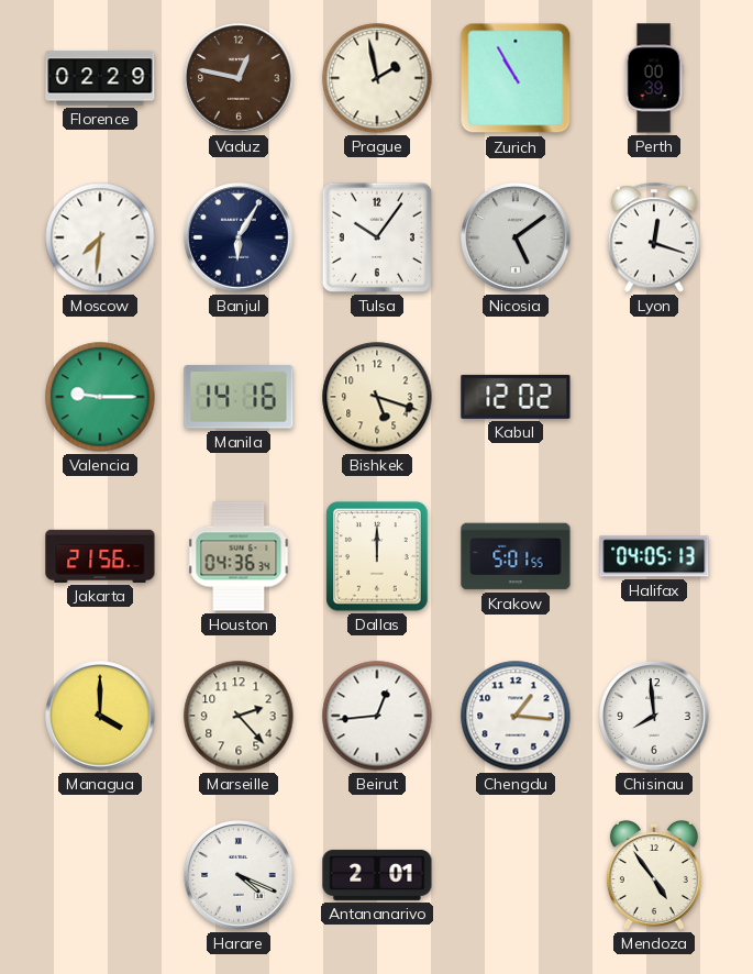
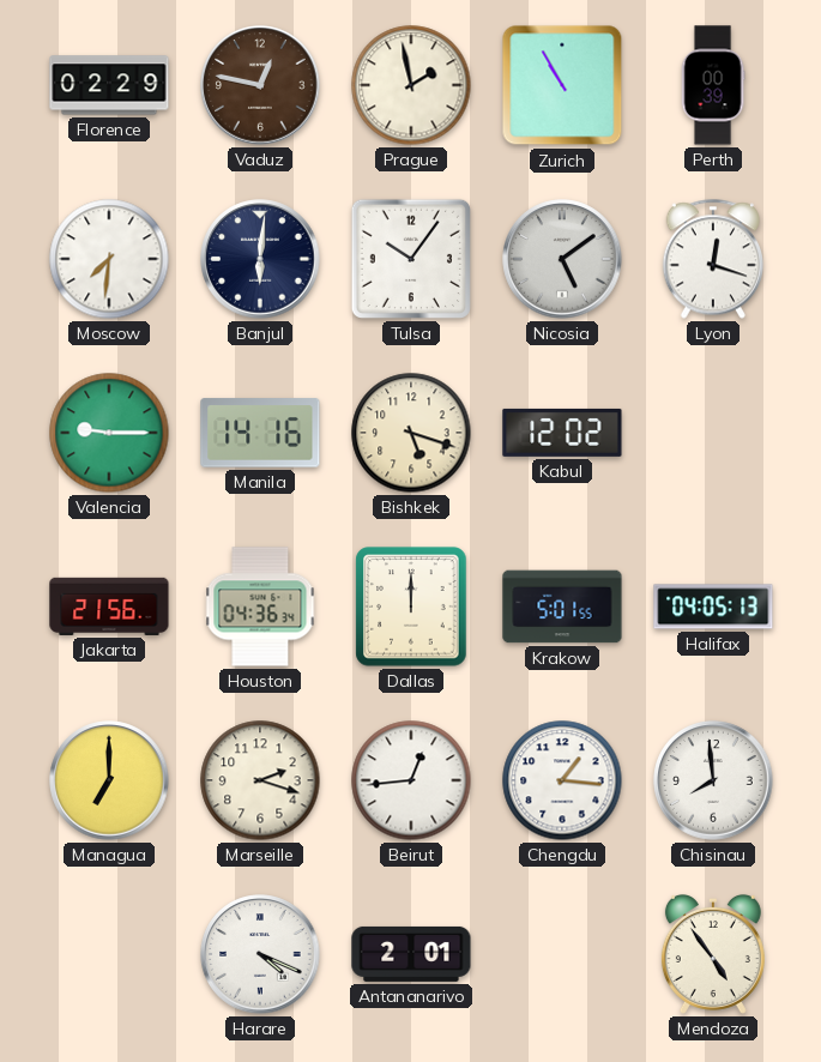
Banjul: 6:05 -> 6:01
Managua: 4:00 -> 7:00
Marseille: 2:23 -> 2:18
